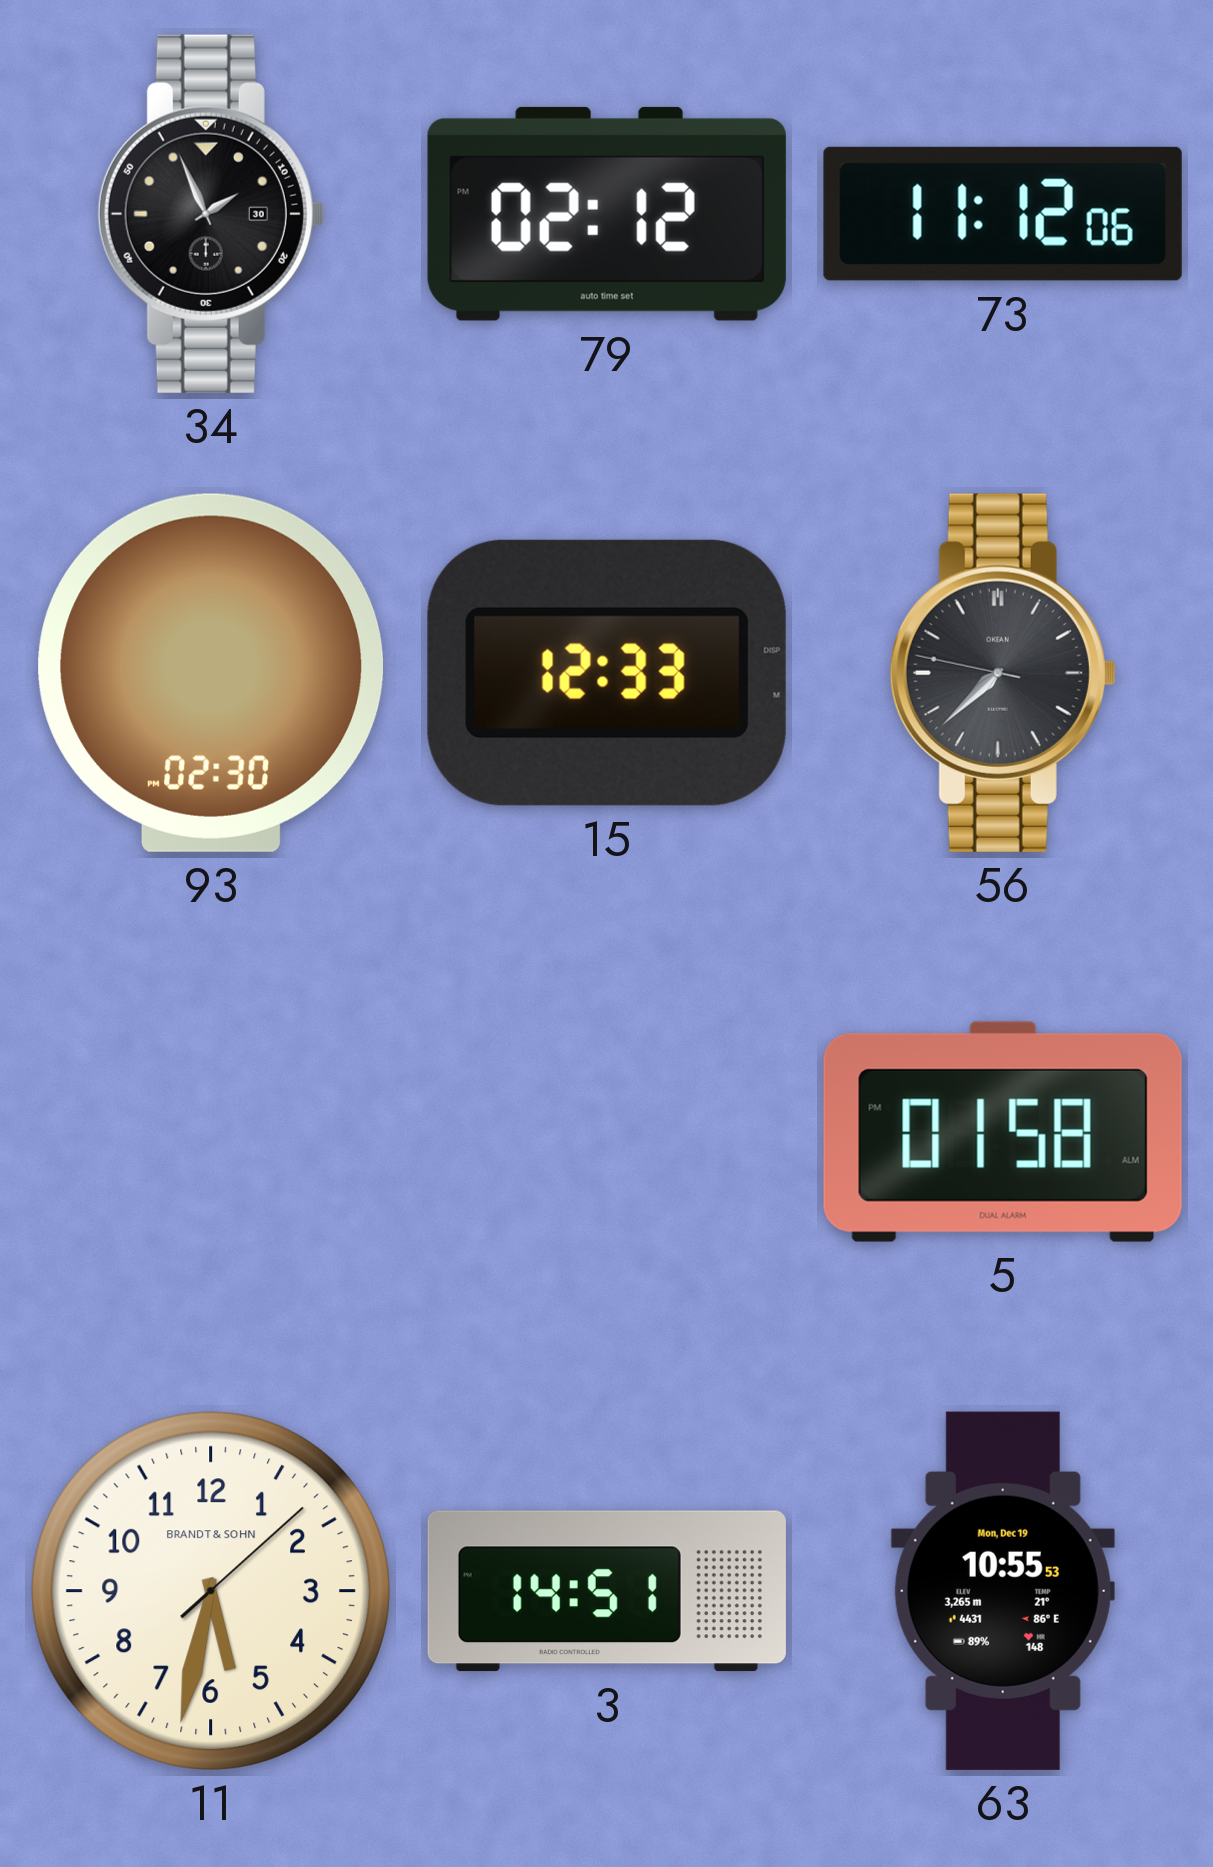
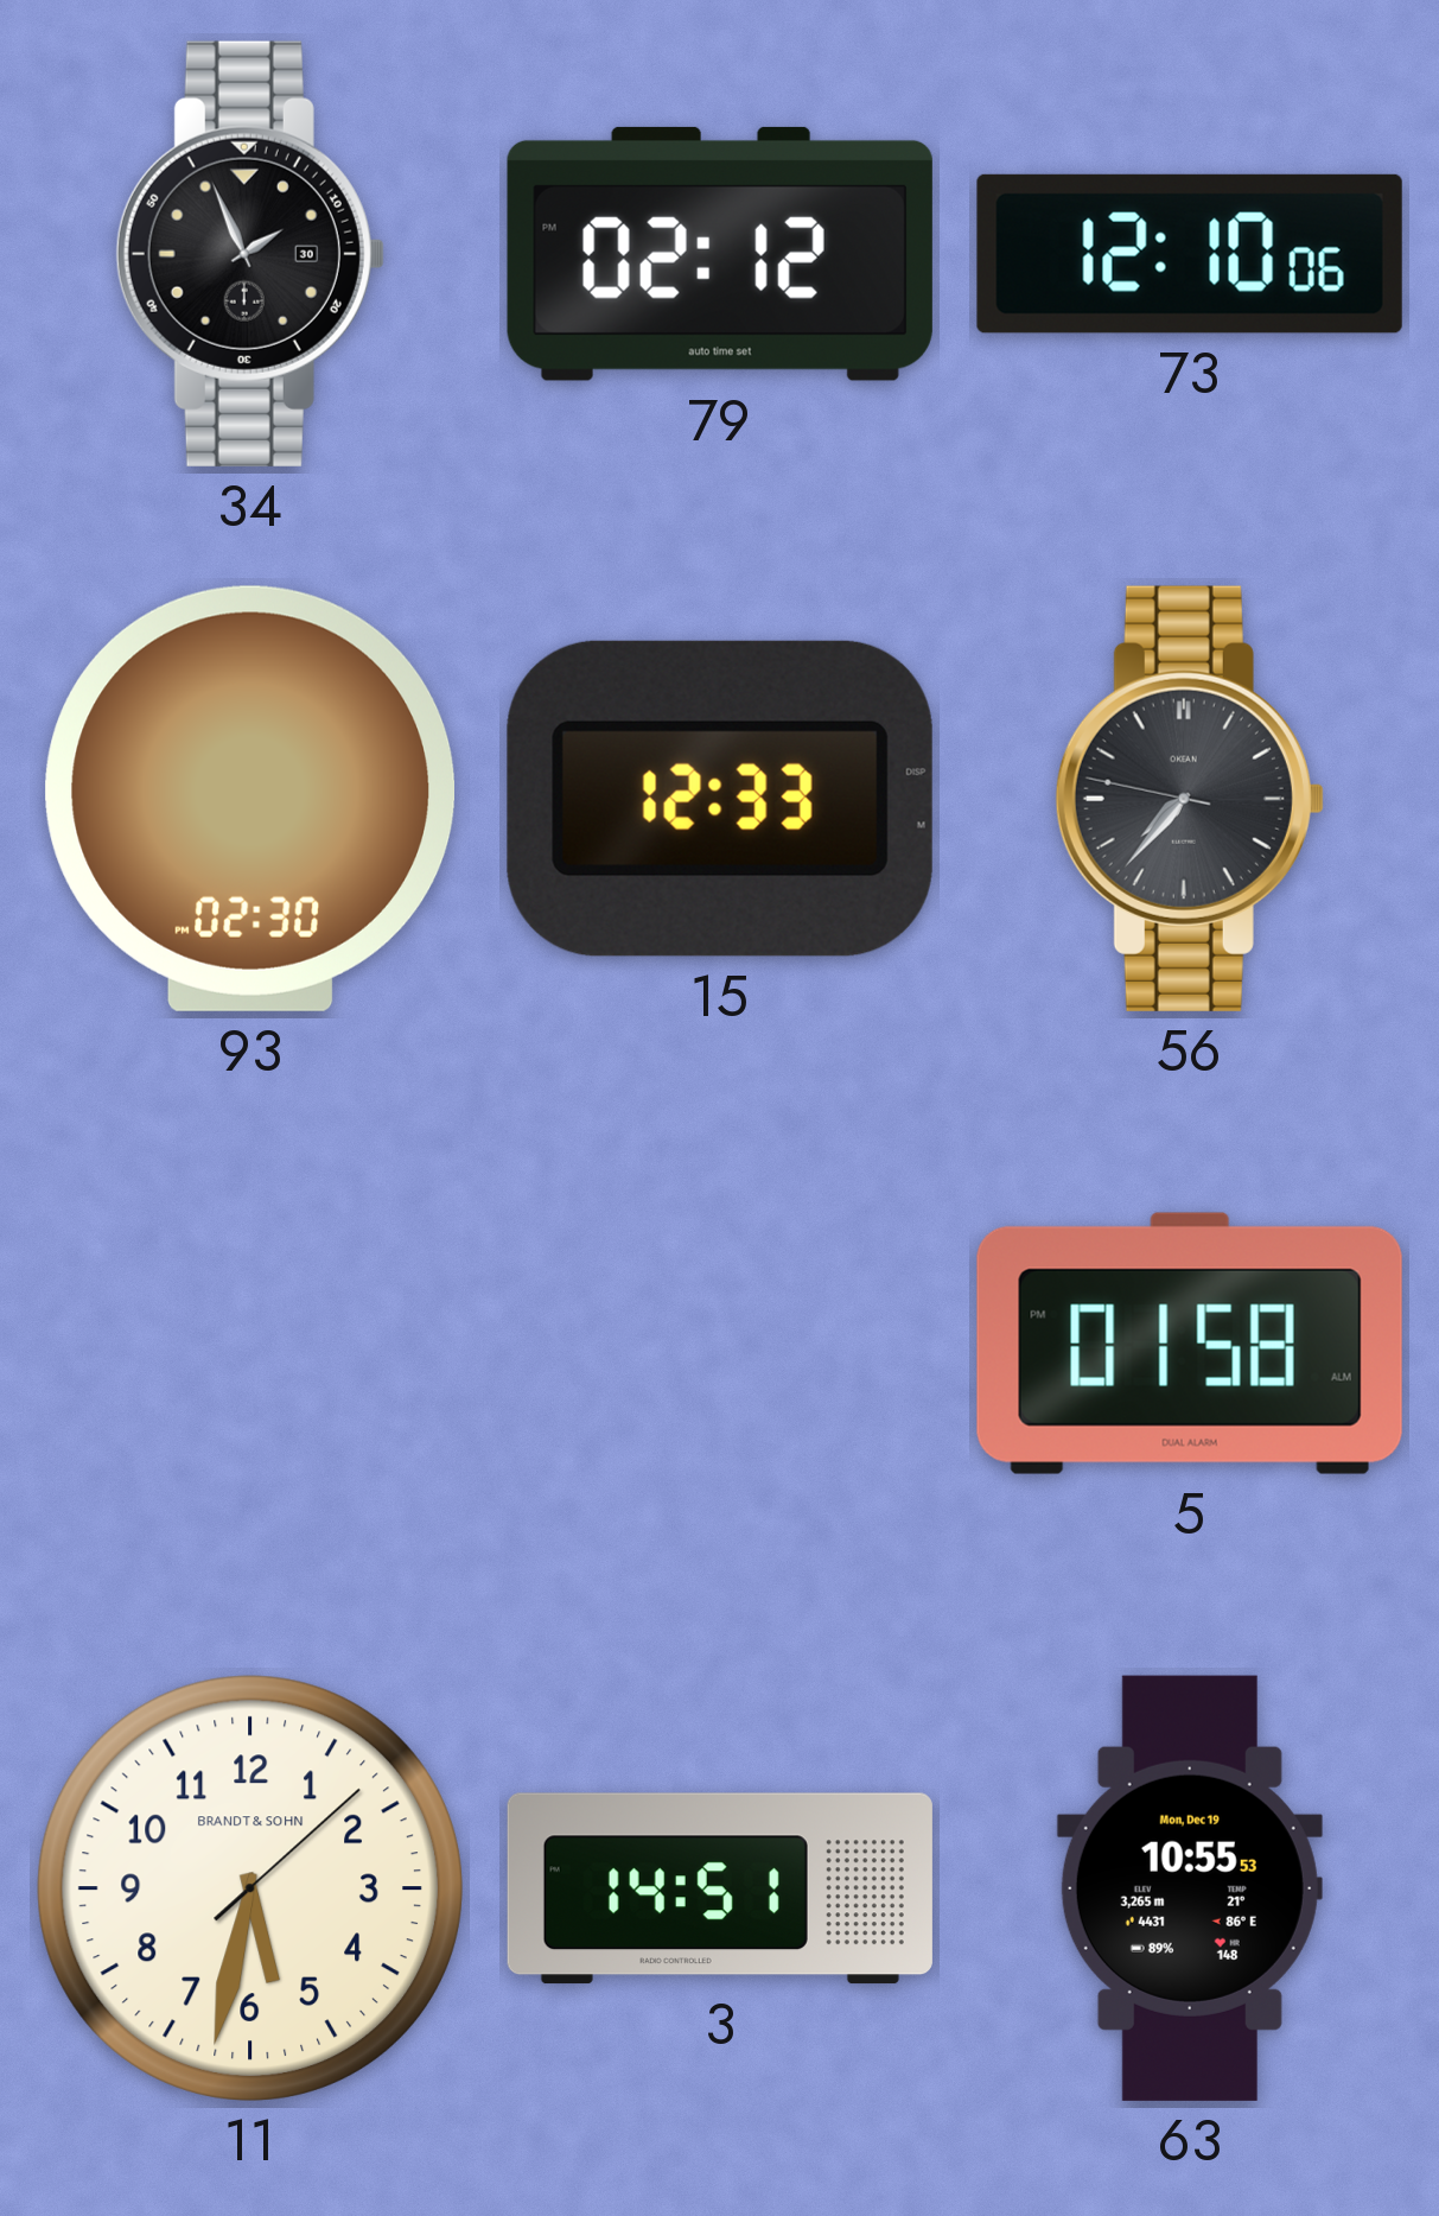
73: 11:12 -> 12:10
56: 7:37 -> 7:36
